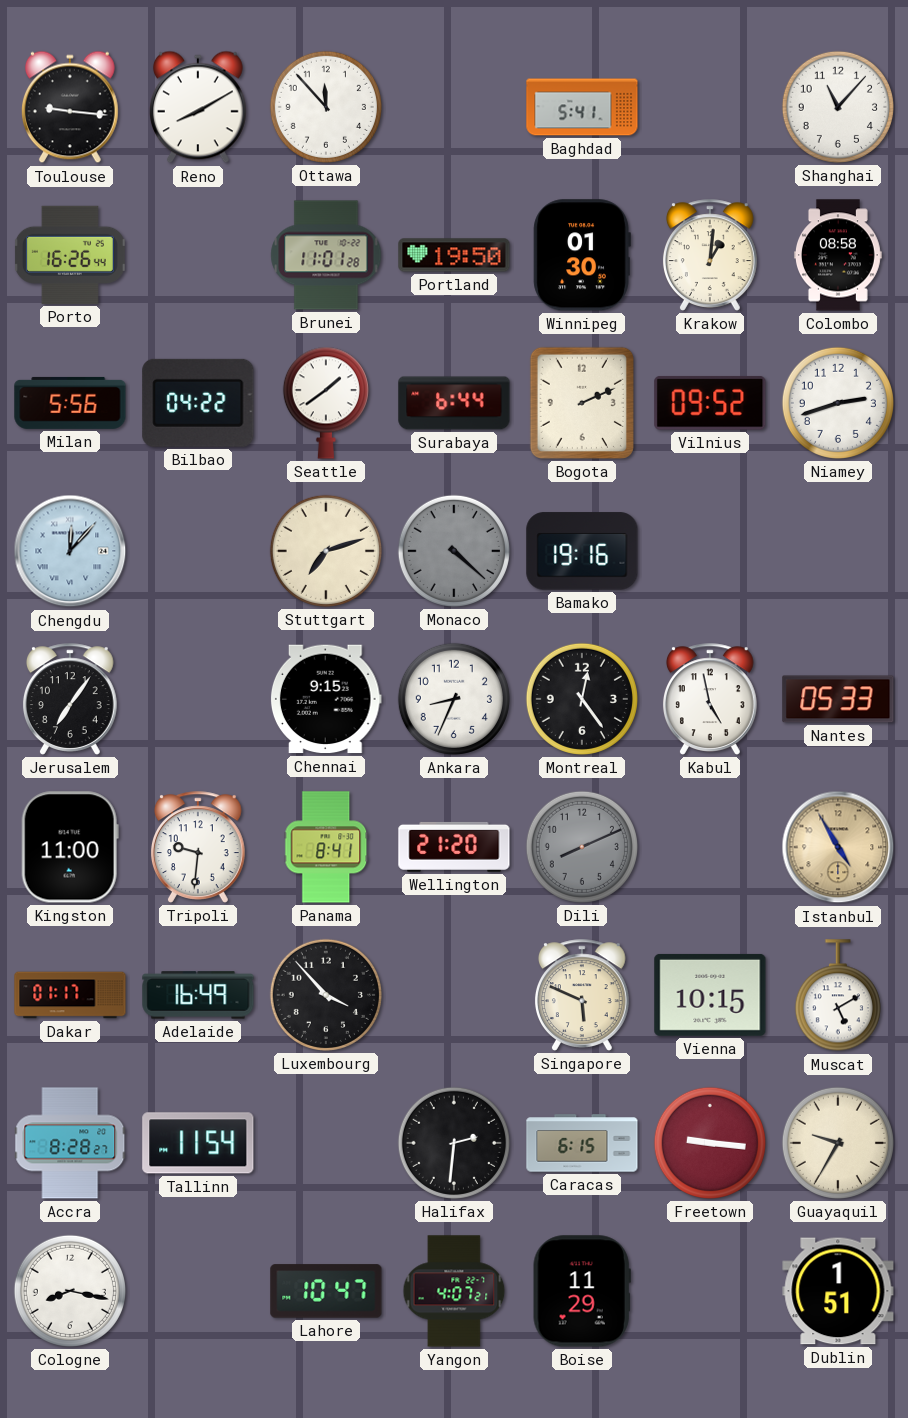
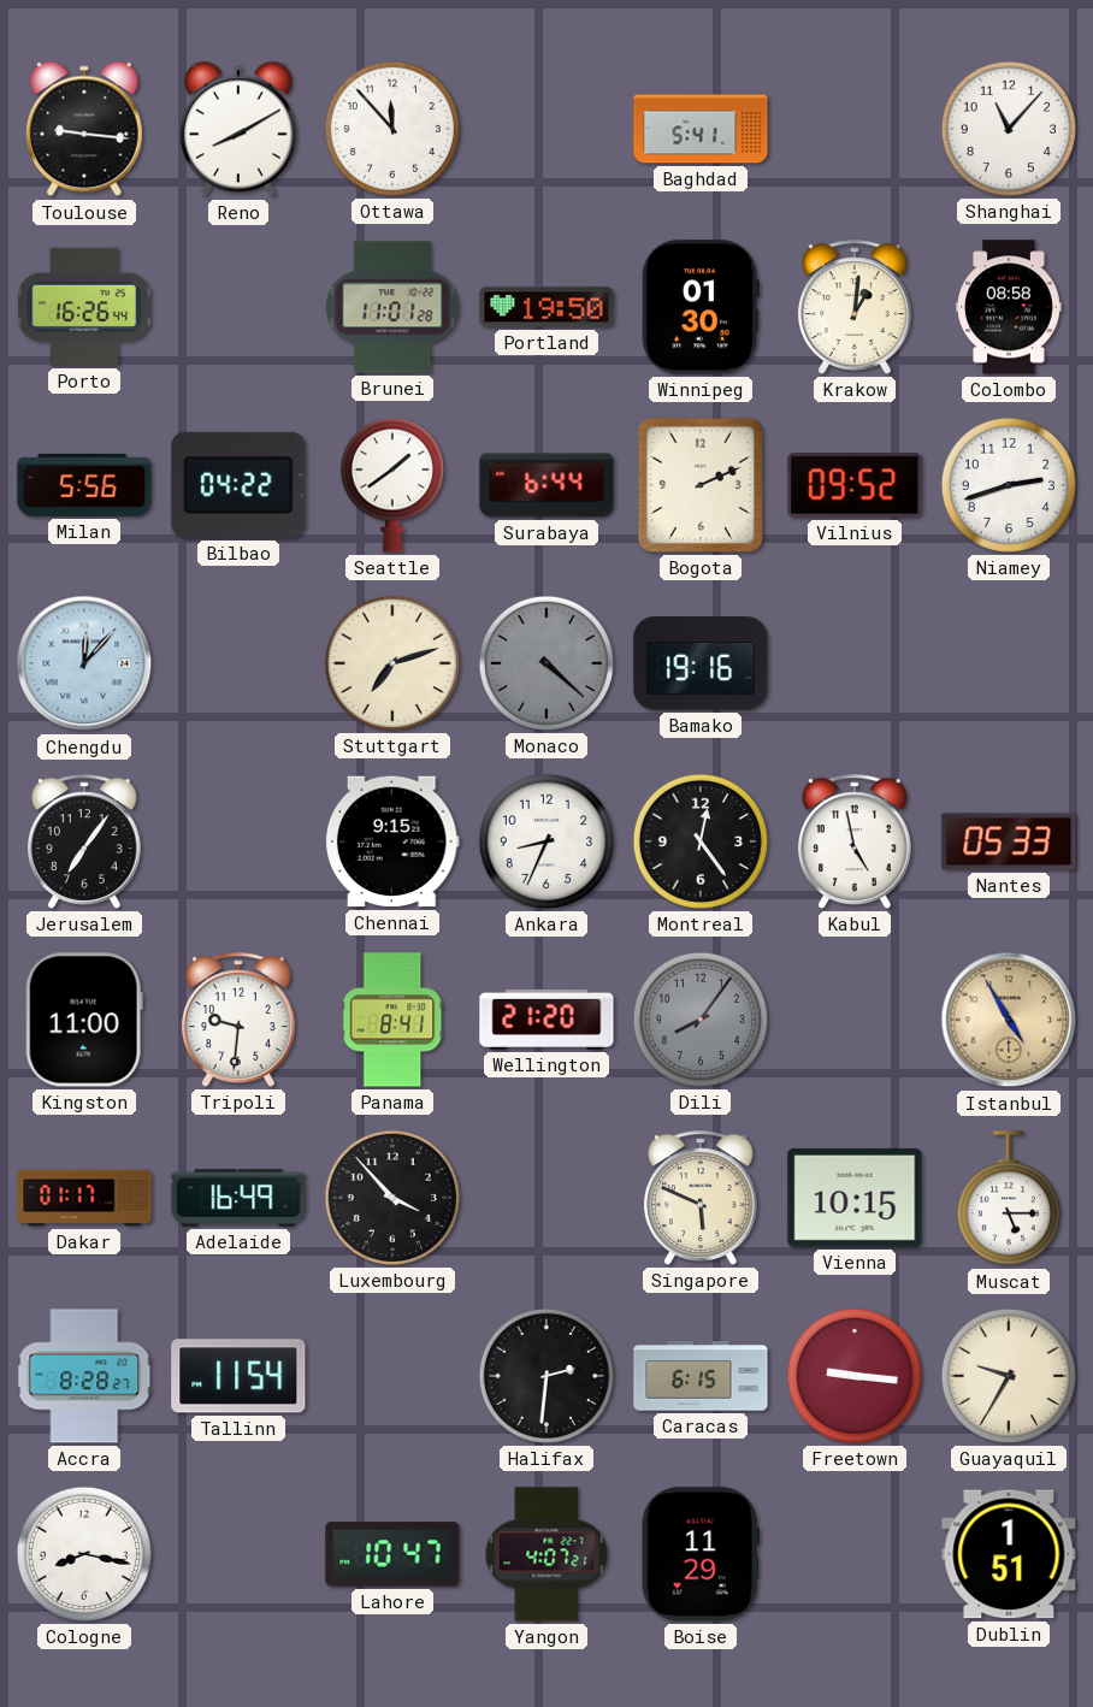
Dili: 8:11 -> 8:06
Muscat: 5:10 -> 5:15
